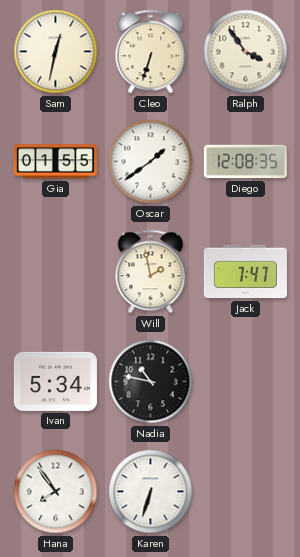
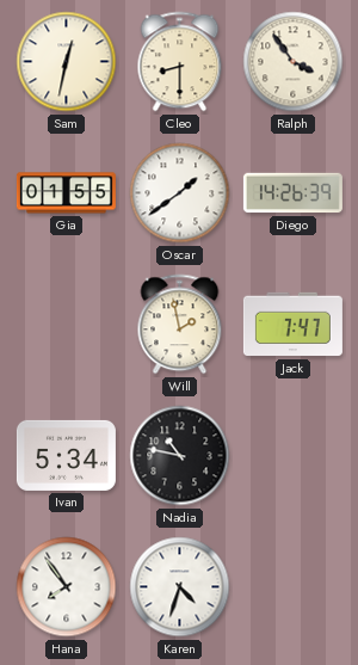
Cleo: 6:33 -> 8:30
Diego: 12:08 -> 14:26
Karen: 6:33 -> 4:33
